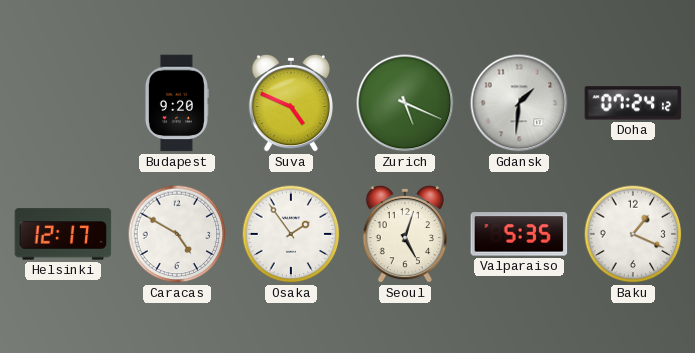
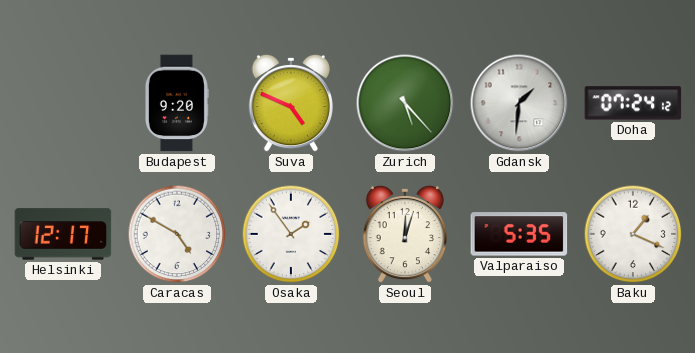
Zurich: 5:19 -> 5:23
Seoul: 5:03 -> 12:03
